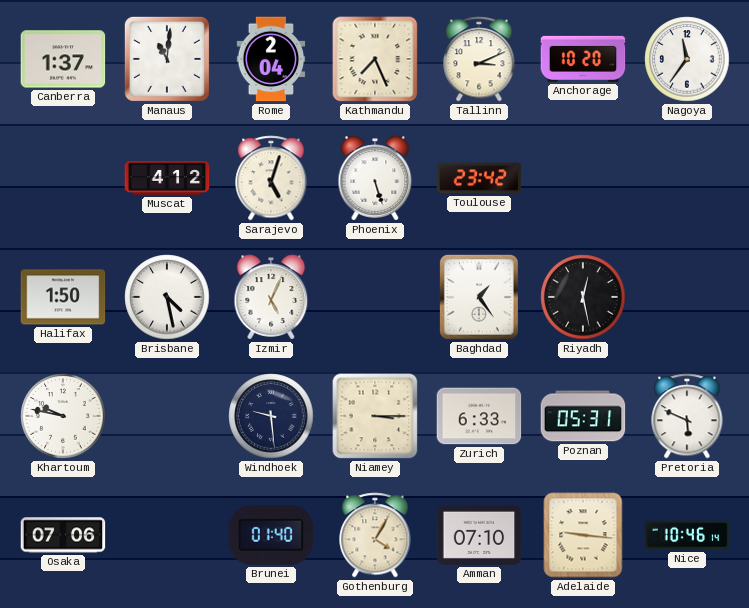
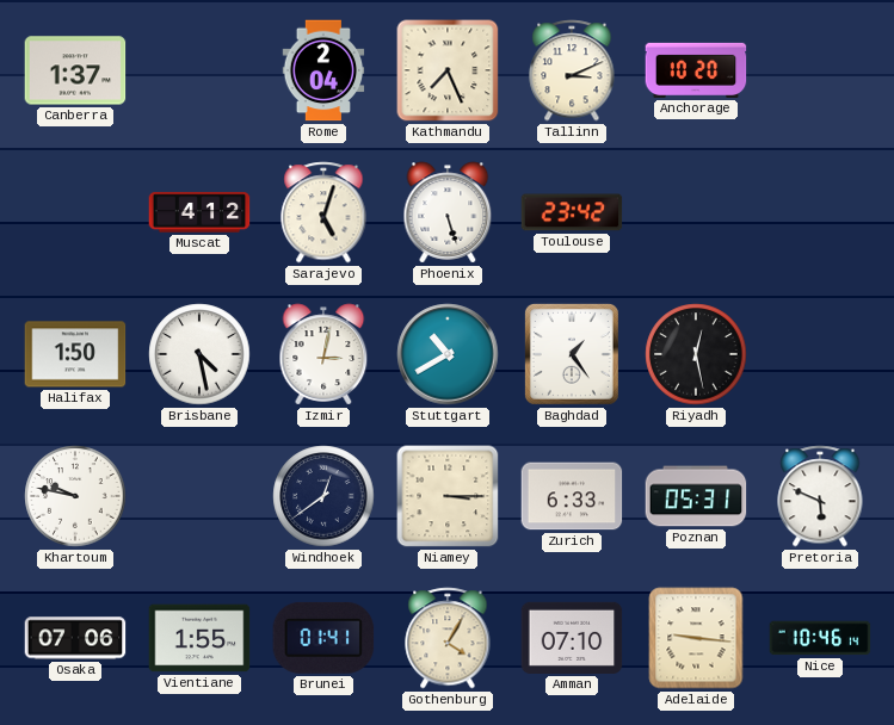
Manaus: 11:01 -> none
Nagoya: 11:36 -> none
Izmir: 5:04 -> 3:02
Stuttgart: none -> 10:40
Windhoek: 9:29 -> 12:39
Vientiane: none -> 1:55
Brunei: 01:40 -> 01:41
